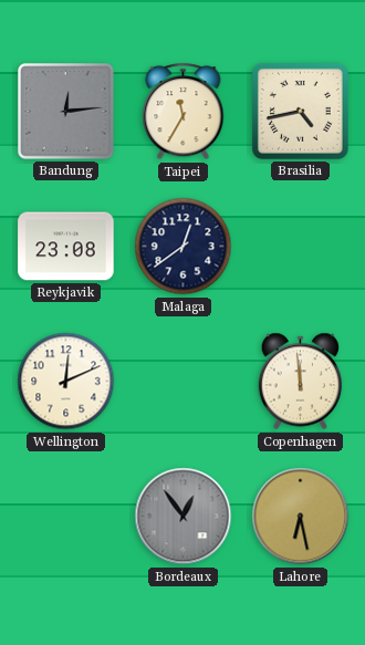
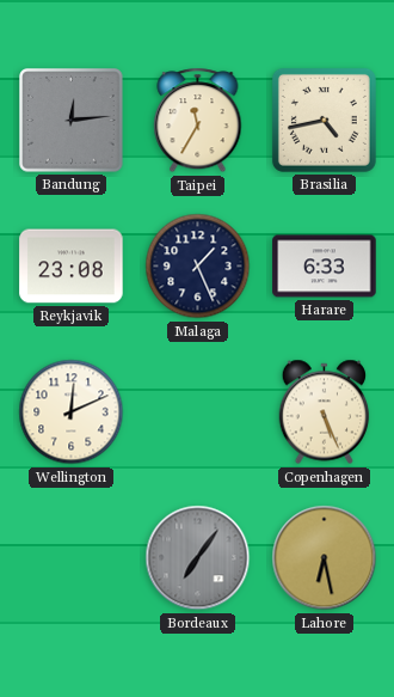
Malaga: 12:39 -> 1:26
Harare: none -> 6:33
Copenhagen: 11:59 -> 5:26
Bordeaux: 12:54 -> 7:06
